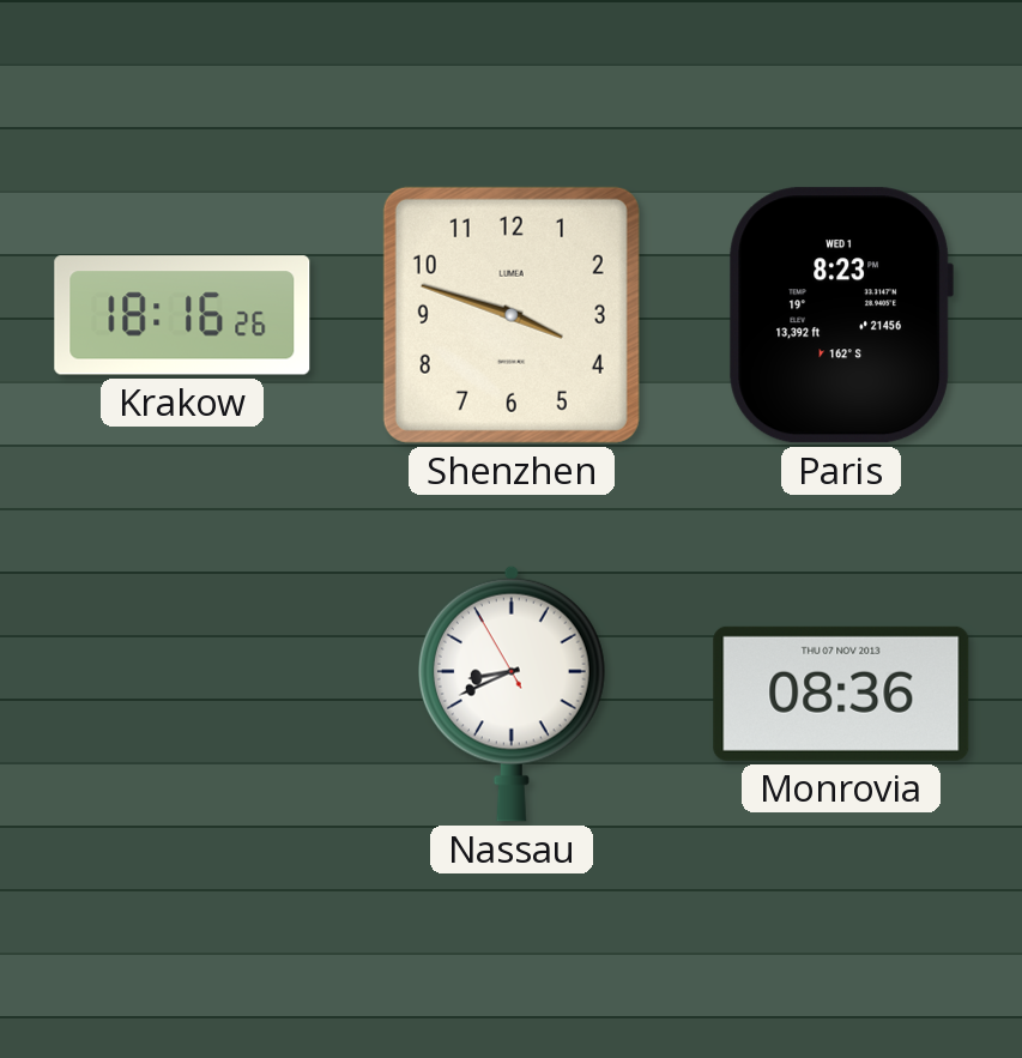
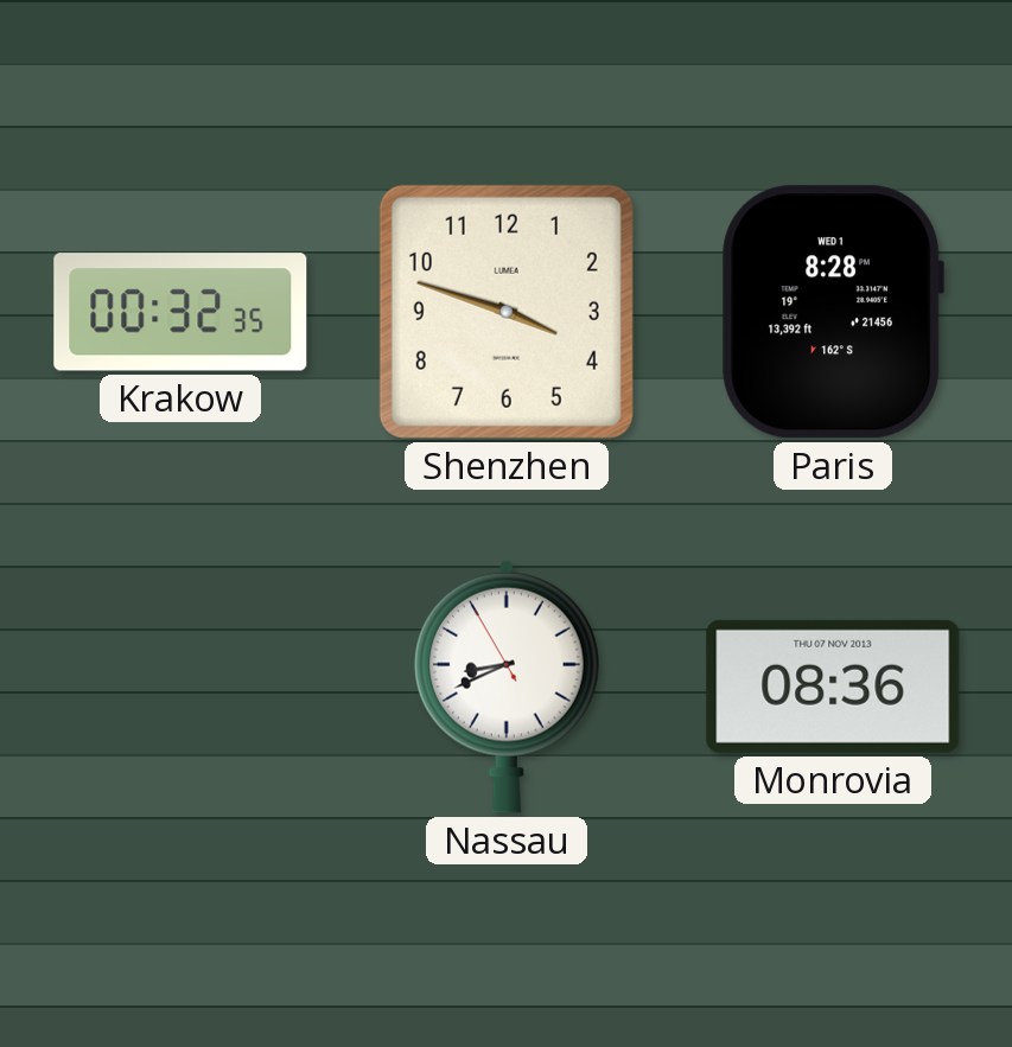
Krakow: 18:16 -> 00:32
Paris: 8:23 -> 8:28
